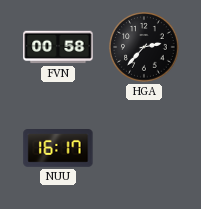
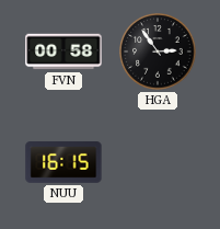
HGA: 2:37 -> 2:54
NUU: 16:17 -> 16:15
